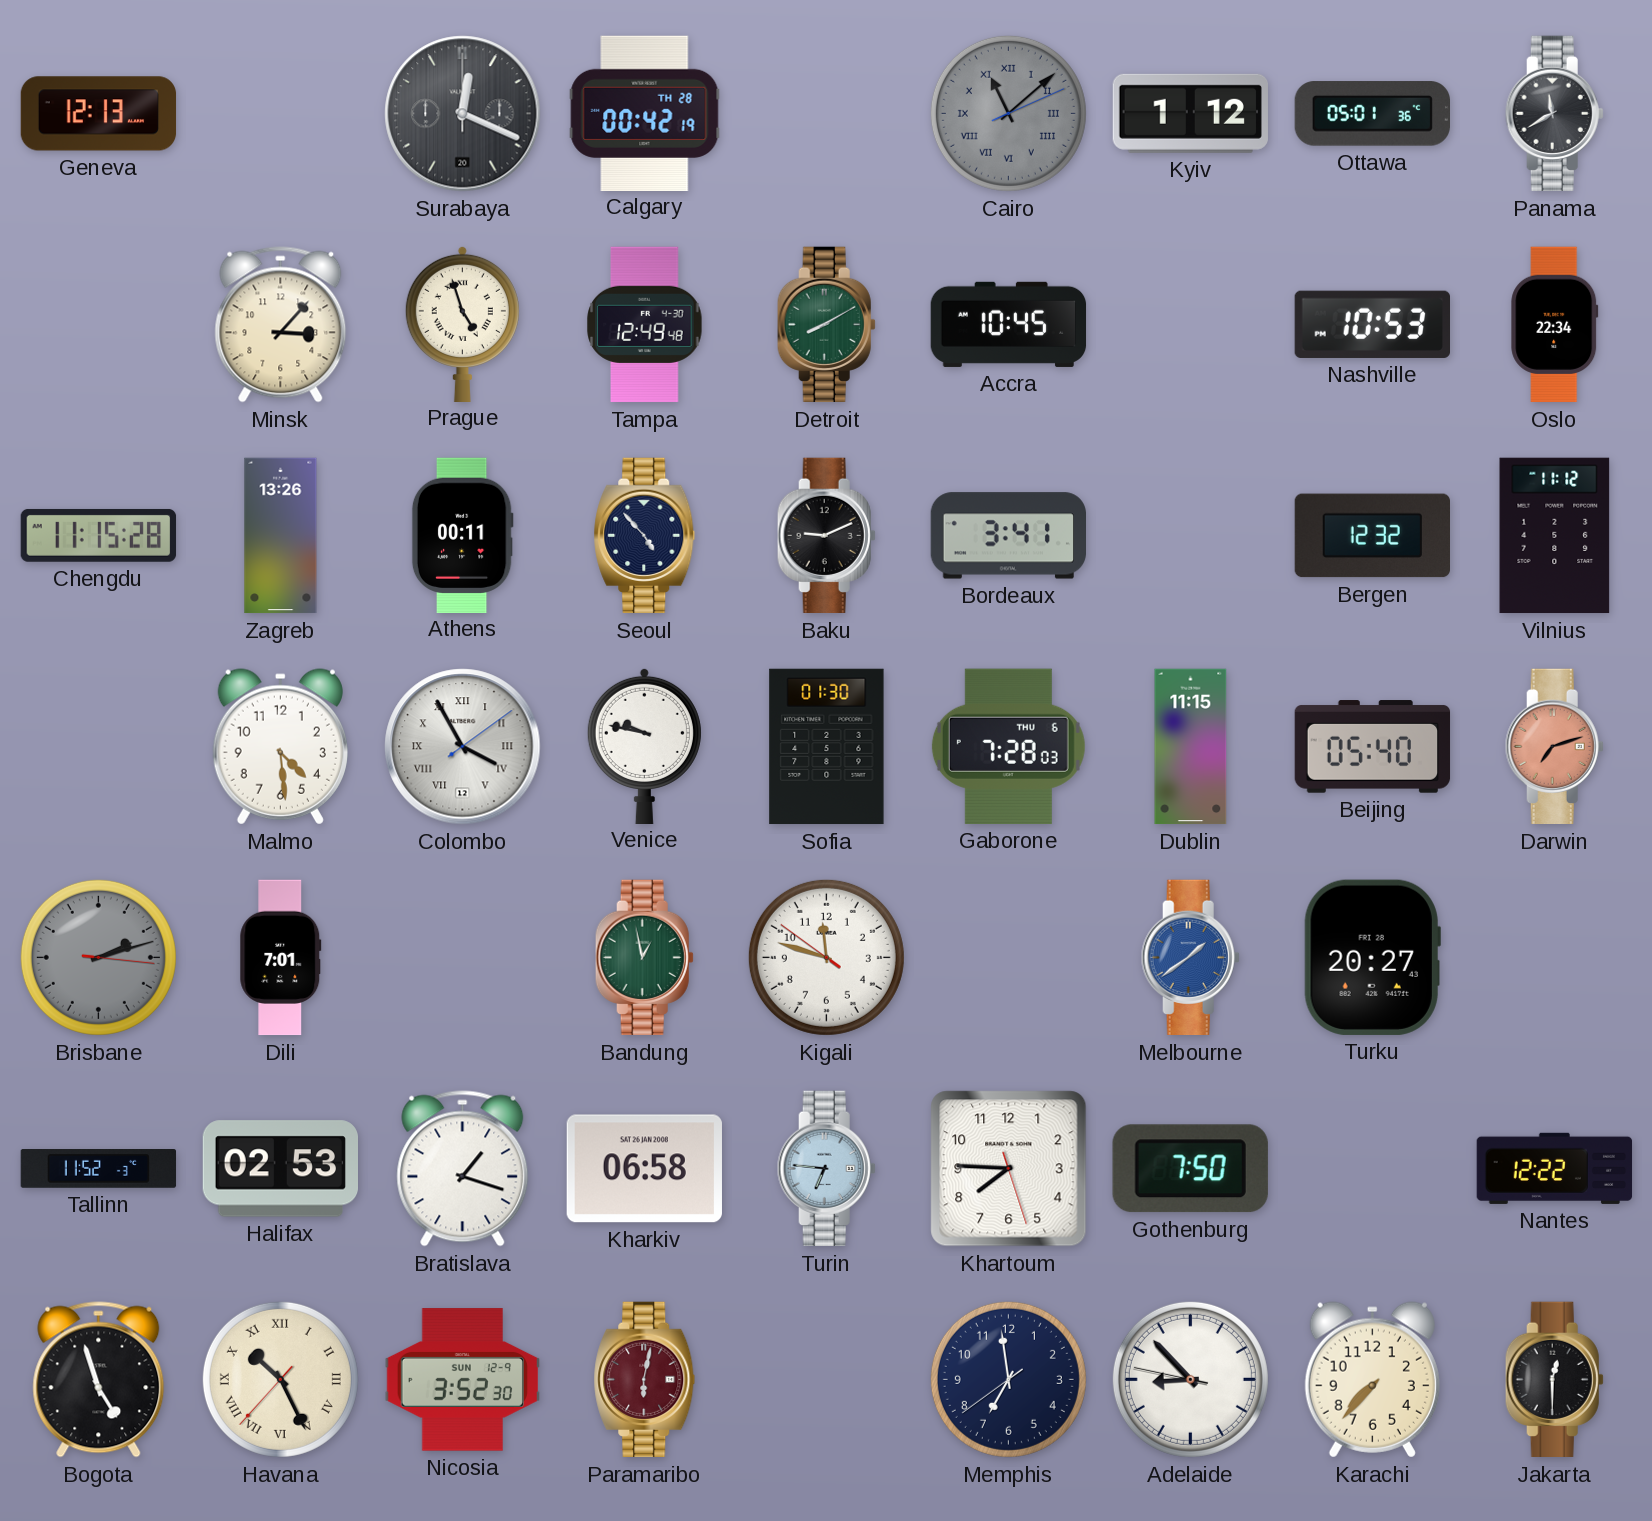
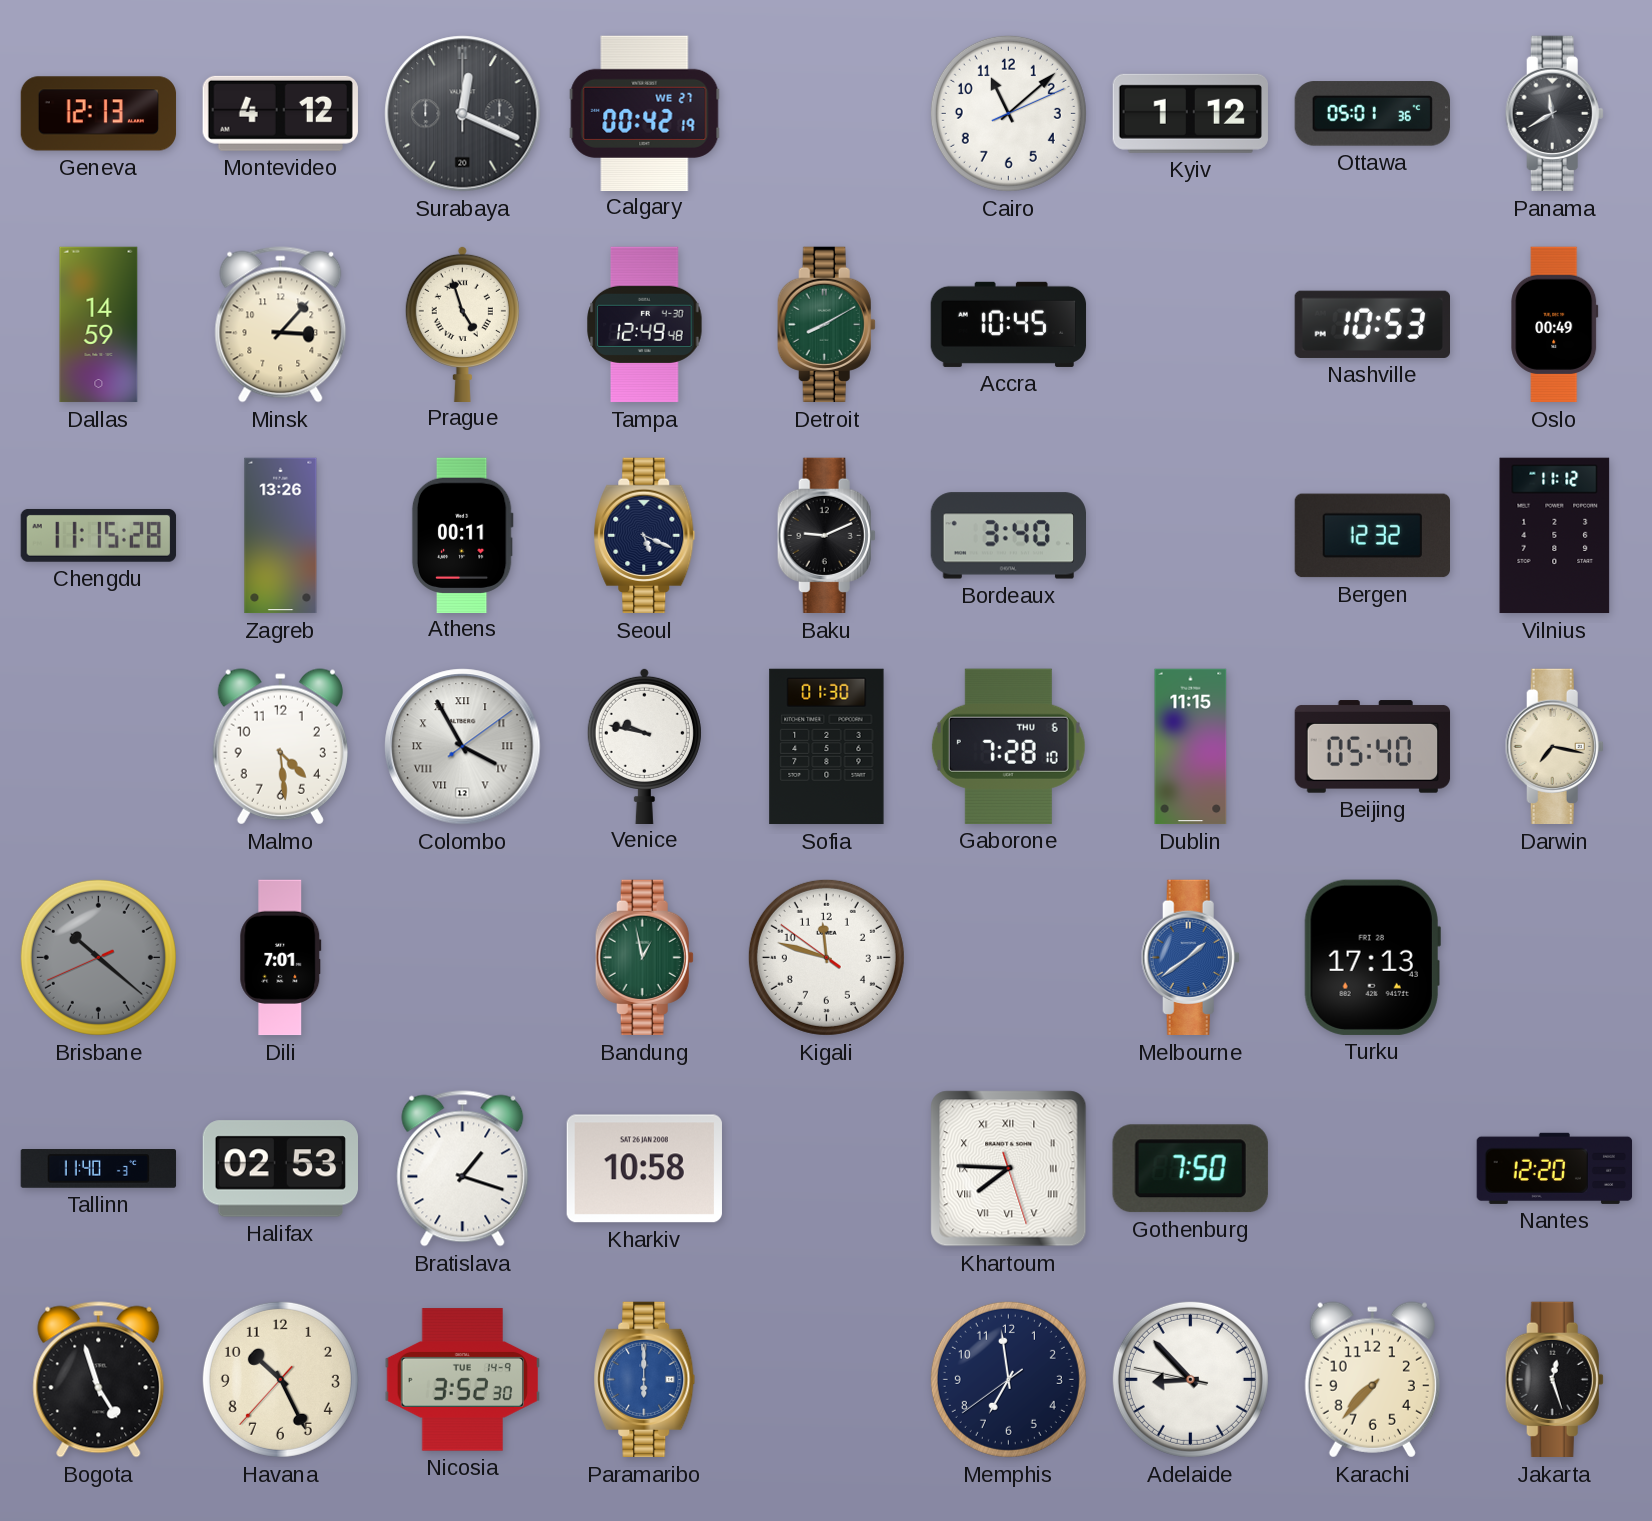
Montevideo: none -> 4:12
Calgary date: TH 28 -> WE 27
Cairo dial: grey -> white
Cairo numerals: Roman -> Arabic
Dallas: none -> 14:59
Oslo: 22:34 -> 00:49
Seoul: 4:53 -> 5:19
Bordeaux: 3:41 -> 3:40
Gaborone: 7:28:03 -> 7:28:10
Darwin: 7:12 -> 7:17
Darwin dial: salmon -> cream
Brisbane: 2:12 -> 10:21
Turku: 20:27 -> 17:13
Tallinn: 11:52 -> 11:40
Kharkiv: 06:58 -> 10:58
Turin: 6:46 -> none
Khartoum numerals: Arabic -> Roman
Nantes: 12:22 -> 12:20
Havana numerals: Roman -> Arabic
Nicosia date: SUN 12-9 -> TUE 14-9
Paramaribo: 6:02 -> 6:00
Paramaribo dial: burgundy -> blue
Jakarta: 12:30 -> 12:27
